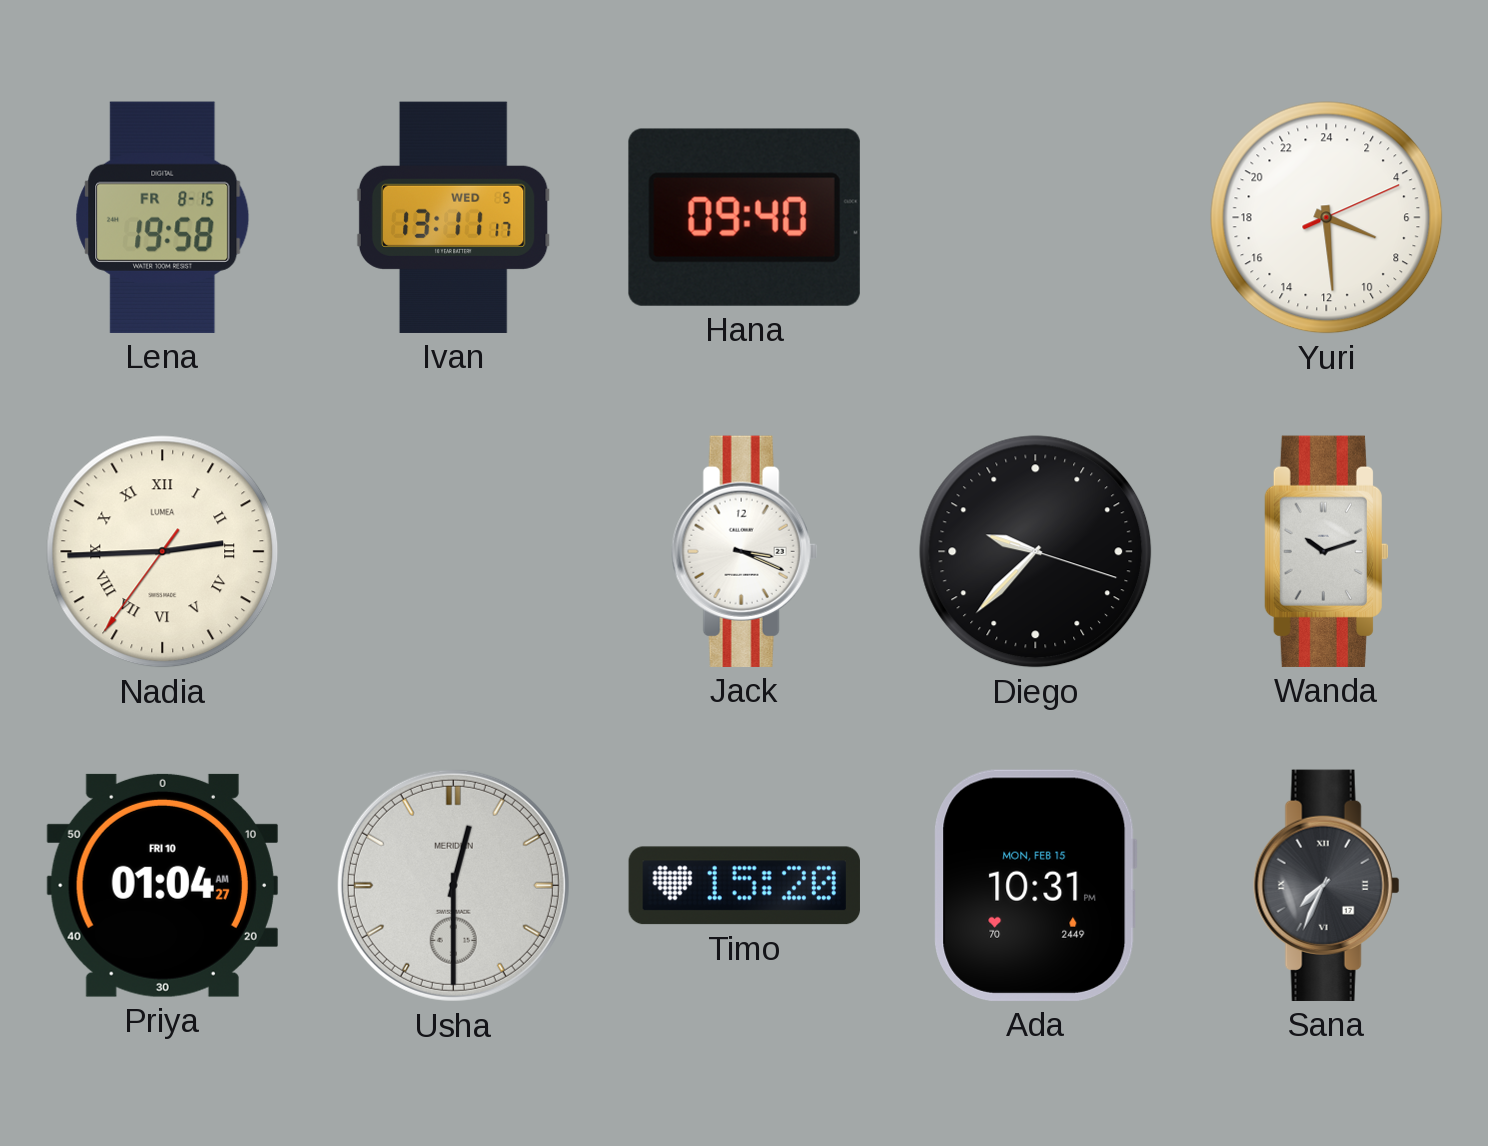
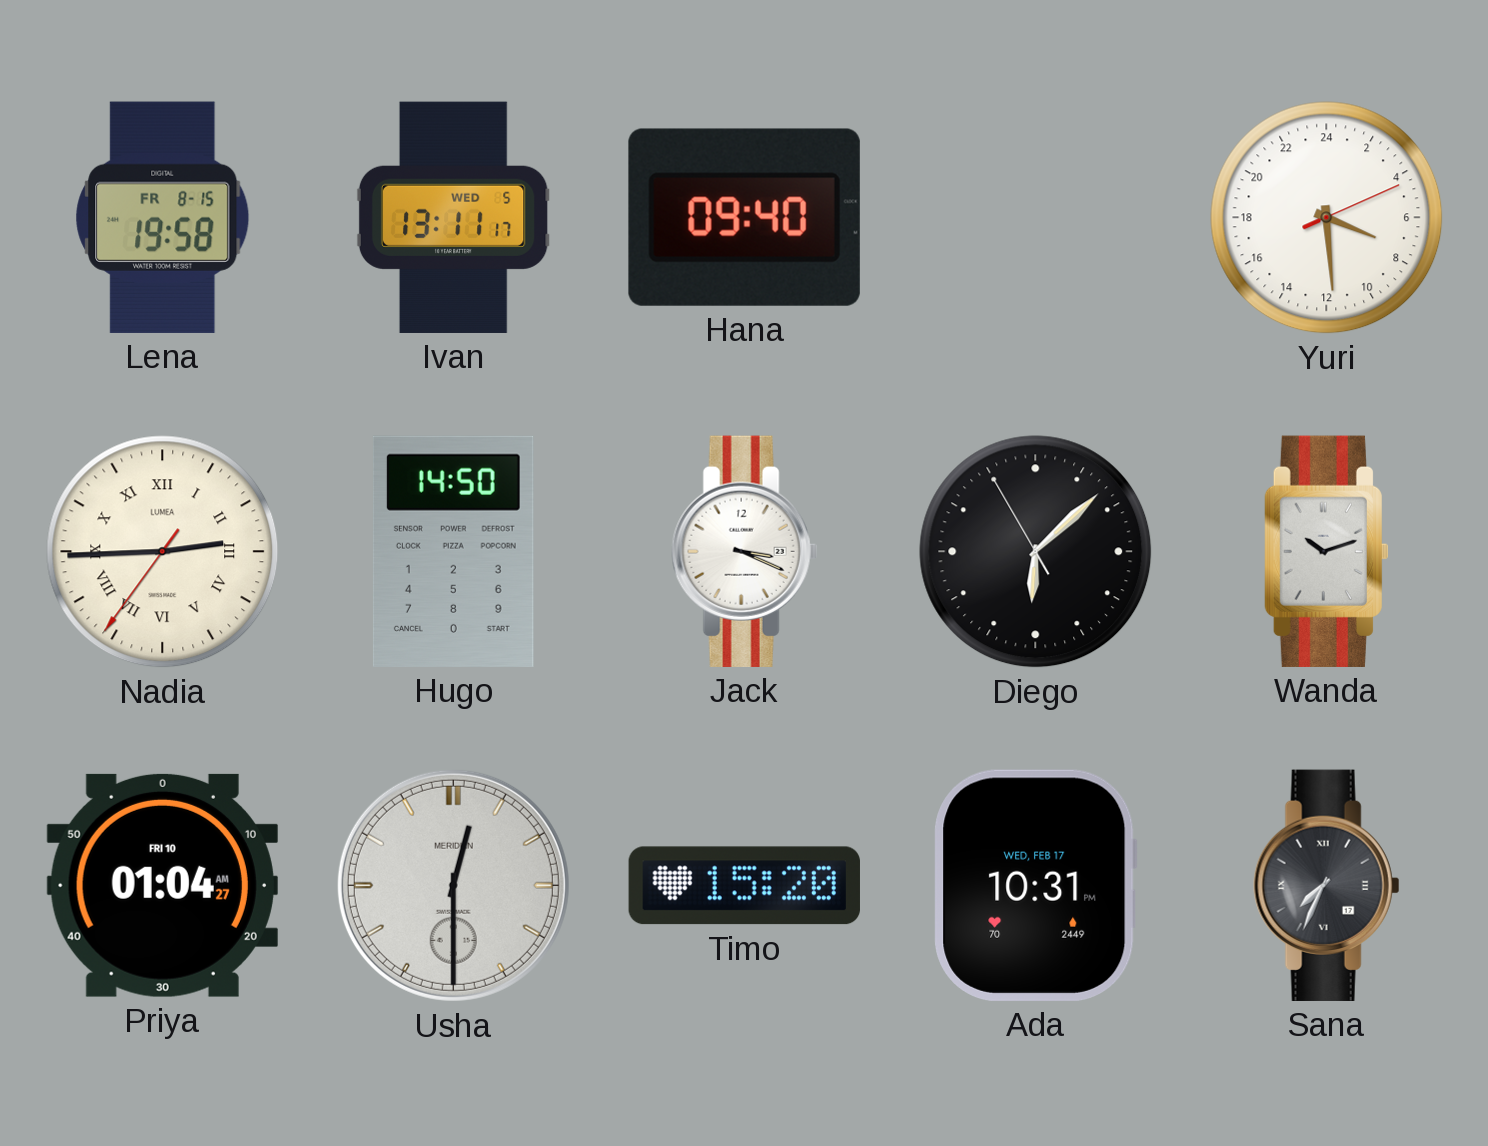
Hugo: none -> 14:50
Diego: 9:37 -> 6:07
Ada date: MON, FEB 15 -> WED, FEB 17
